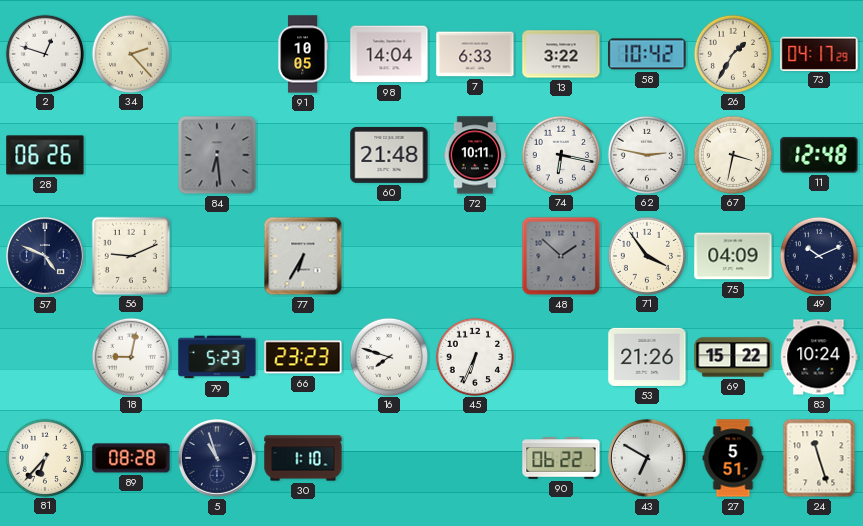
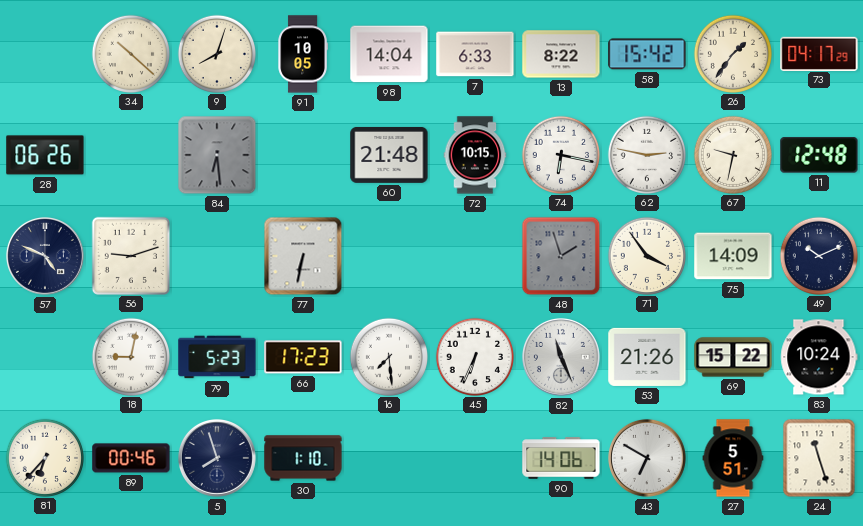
2: 12:48 -> none
34: 2:23 -> 10:22
9: none -> 8:03
13: 3:22 -> 8:22
58: 10:42 -> 15:42
26: 1:35 -> 1:36
72: 10:11 -> 10:15
67: 3:32 -> 9:32
56: 9:11 -> 9:12
77: 6:35 -> 6:32
48: 1:52 -> 1:57
75: 04:09 -> 14:09
66: 23:23 -> 17:23
16: 7:48 -> 7:29
82: none -> 11:26
89: 08:28 -> 00:46
5: 10:57 -> 7:57
90: 06:22 -> 14:06
